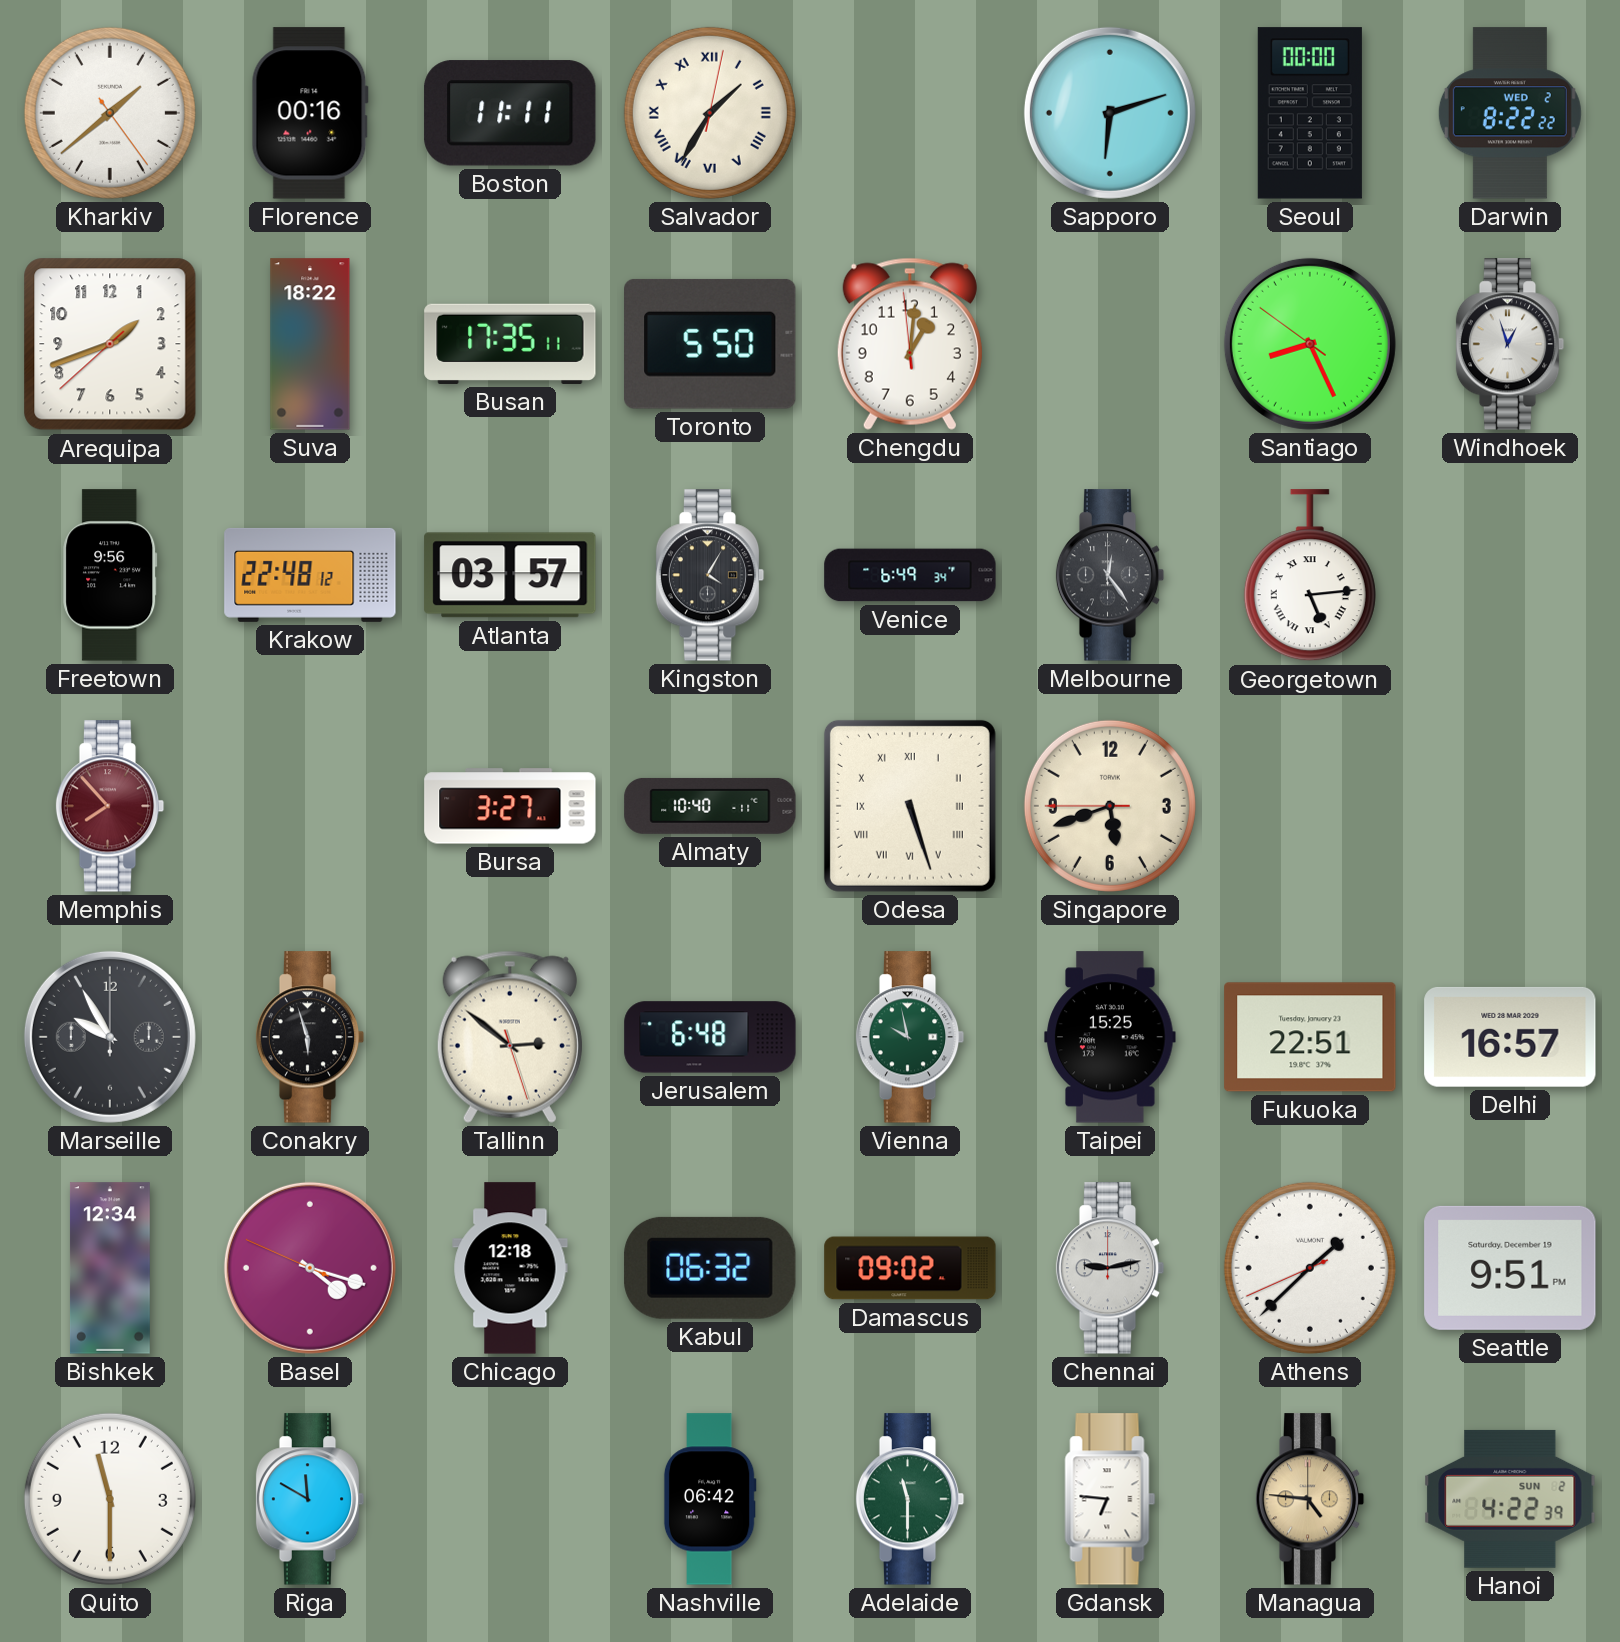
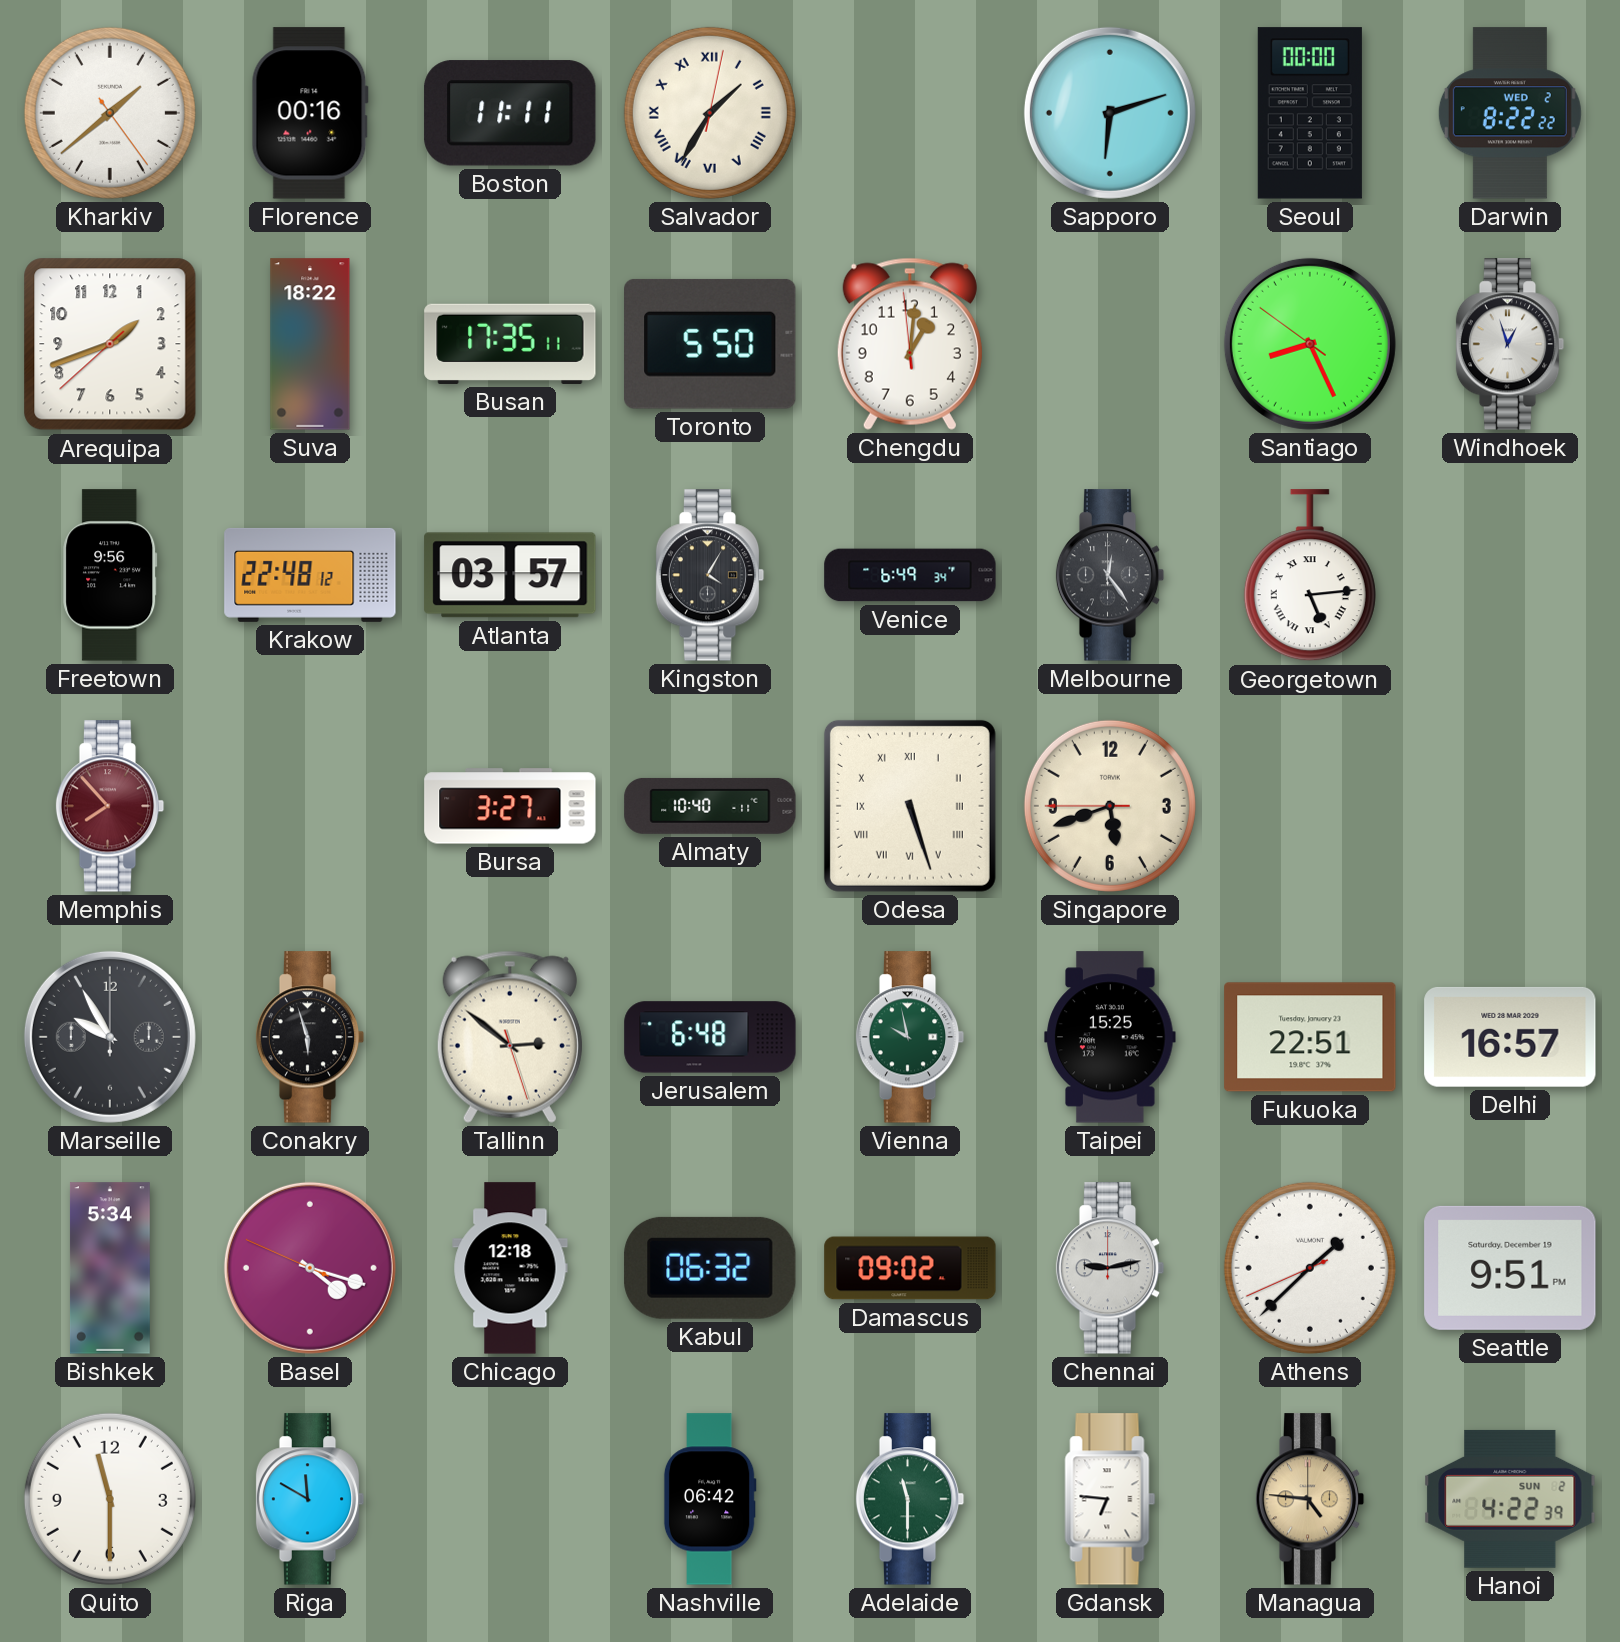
Bishkek: 12:34 -> 5:34
